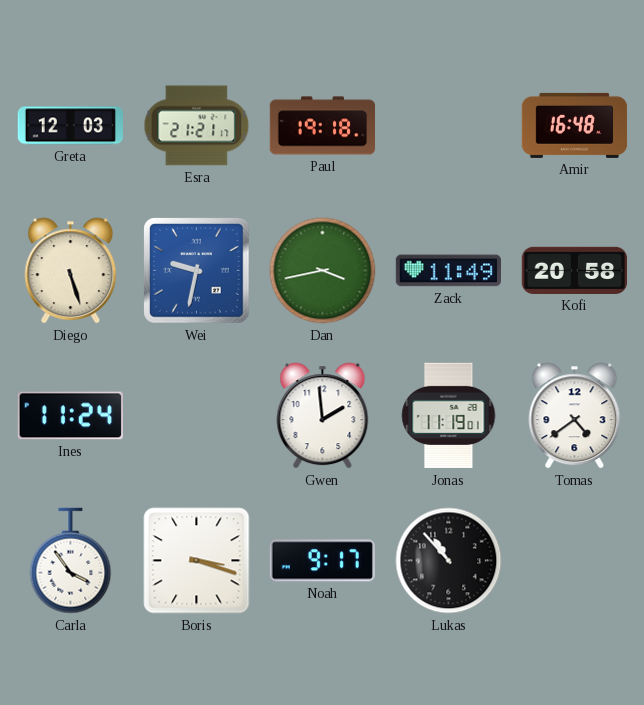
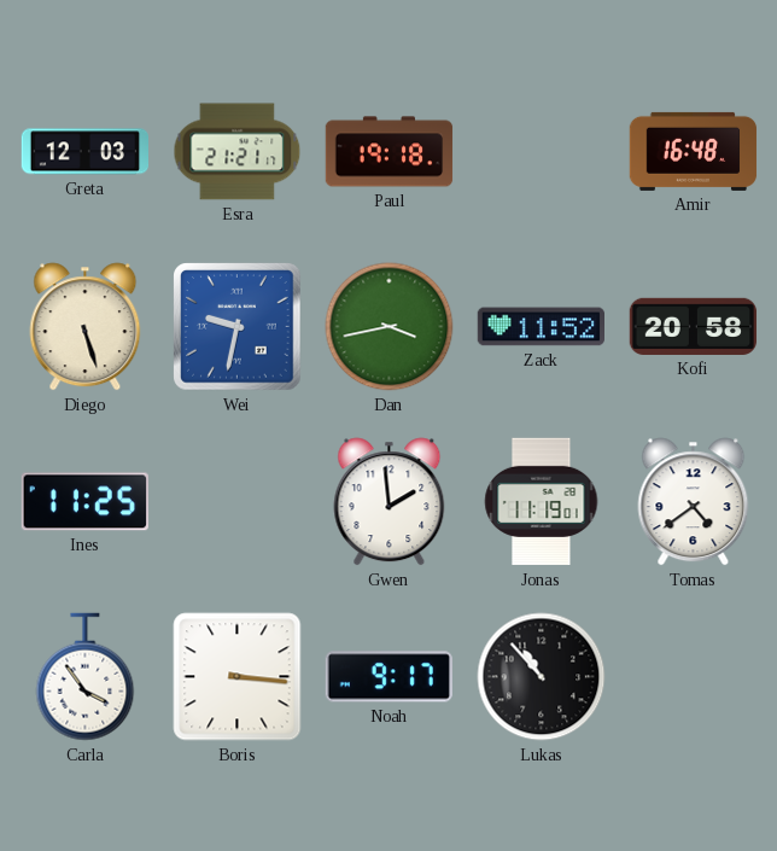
Zack: 11:49 -> 11:52
Ines: 11:24 -> 11:25
Boris: 3:18 -> 3:16
